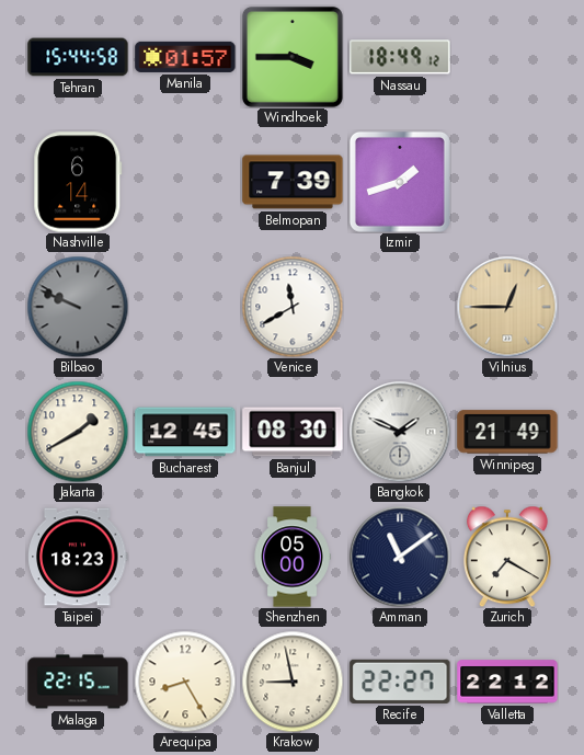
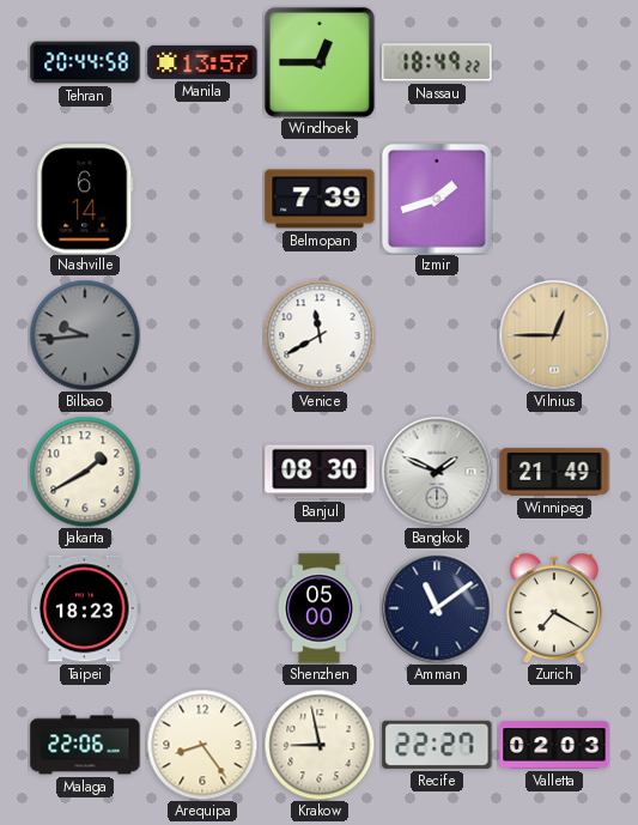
Tehran: 15:44 -> 20:44
Manila: 01:57 -> 13:57
Windhoek: 3:45 -> 12:45
Nassau: 18:49:12 -> 18:49:22
Bilbao: 9:49 -> 9:44
Bucharest: 12:45 -> none
Malaga: 22:15 -> 22:06
Arequipa: 8:25 -> 8:24
Valletta: 22:12 -> 02:03
